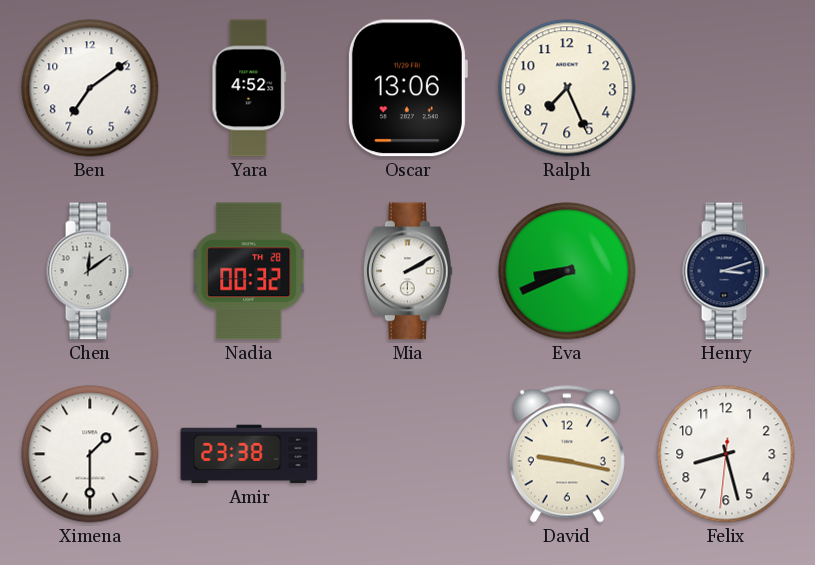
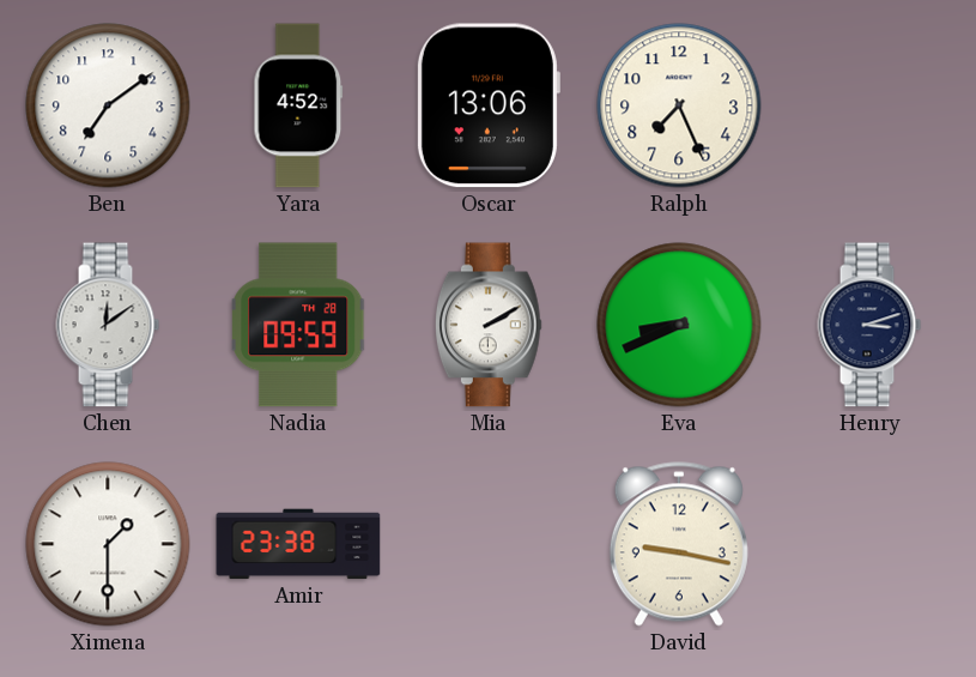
Nadia: 00:32 -> 09:59
Felix: 8:27 -> none
